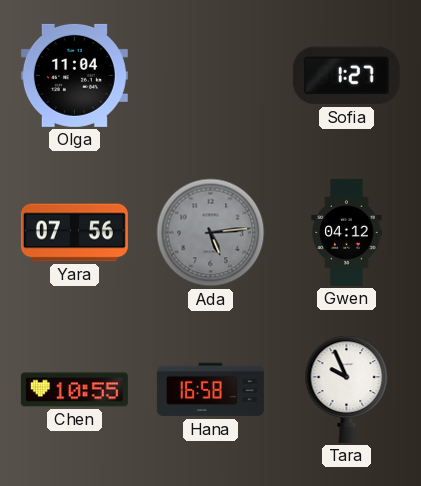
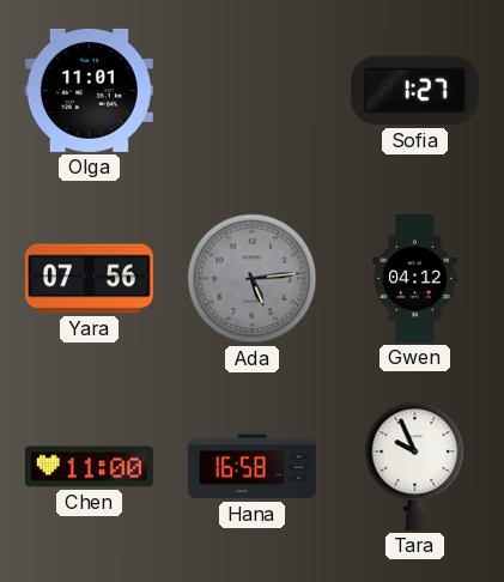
Olga: 11:04 -> 11:01
Chen: 10:55 -> 11:00
